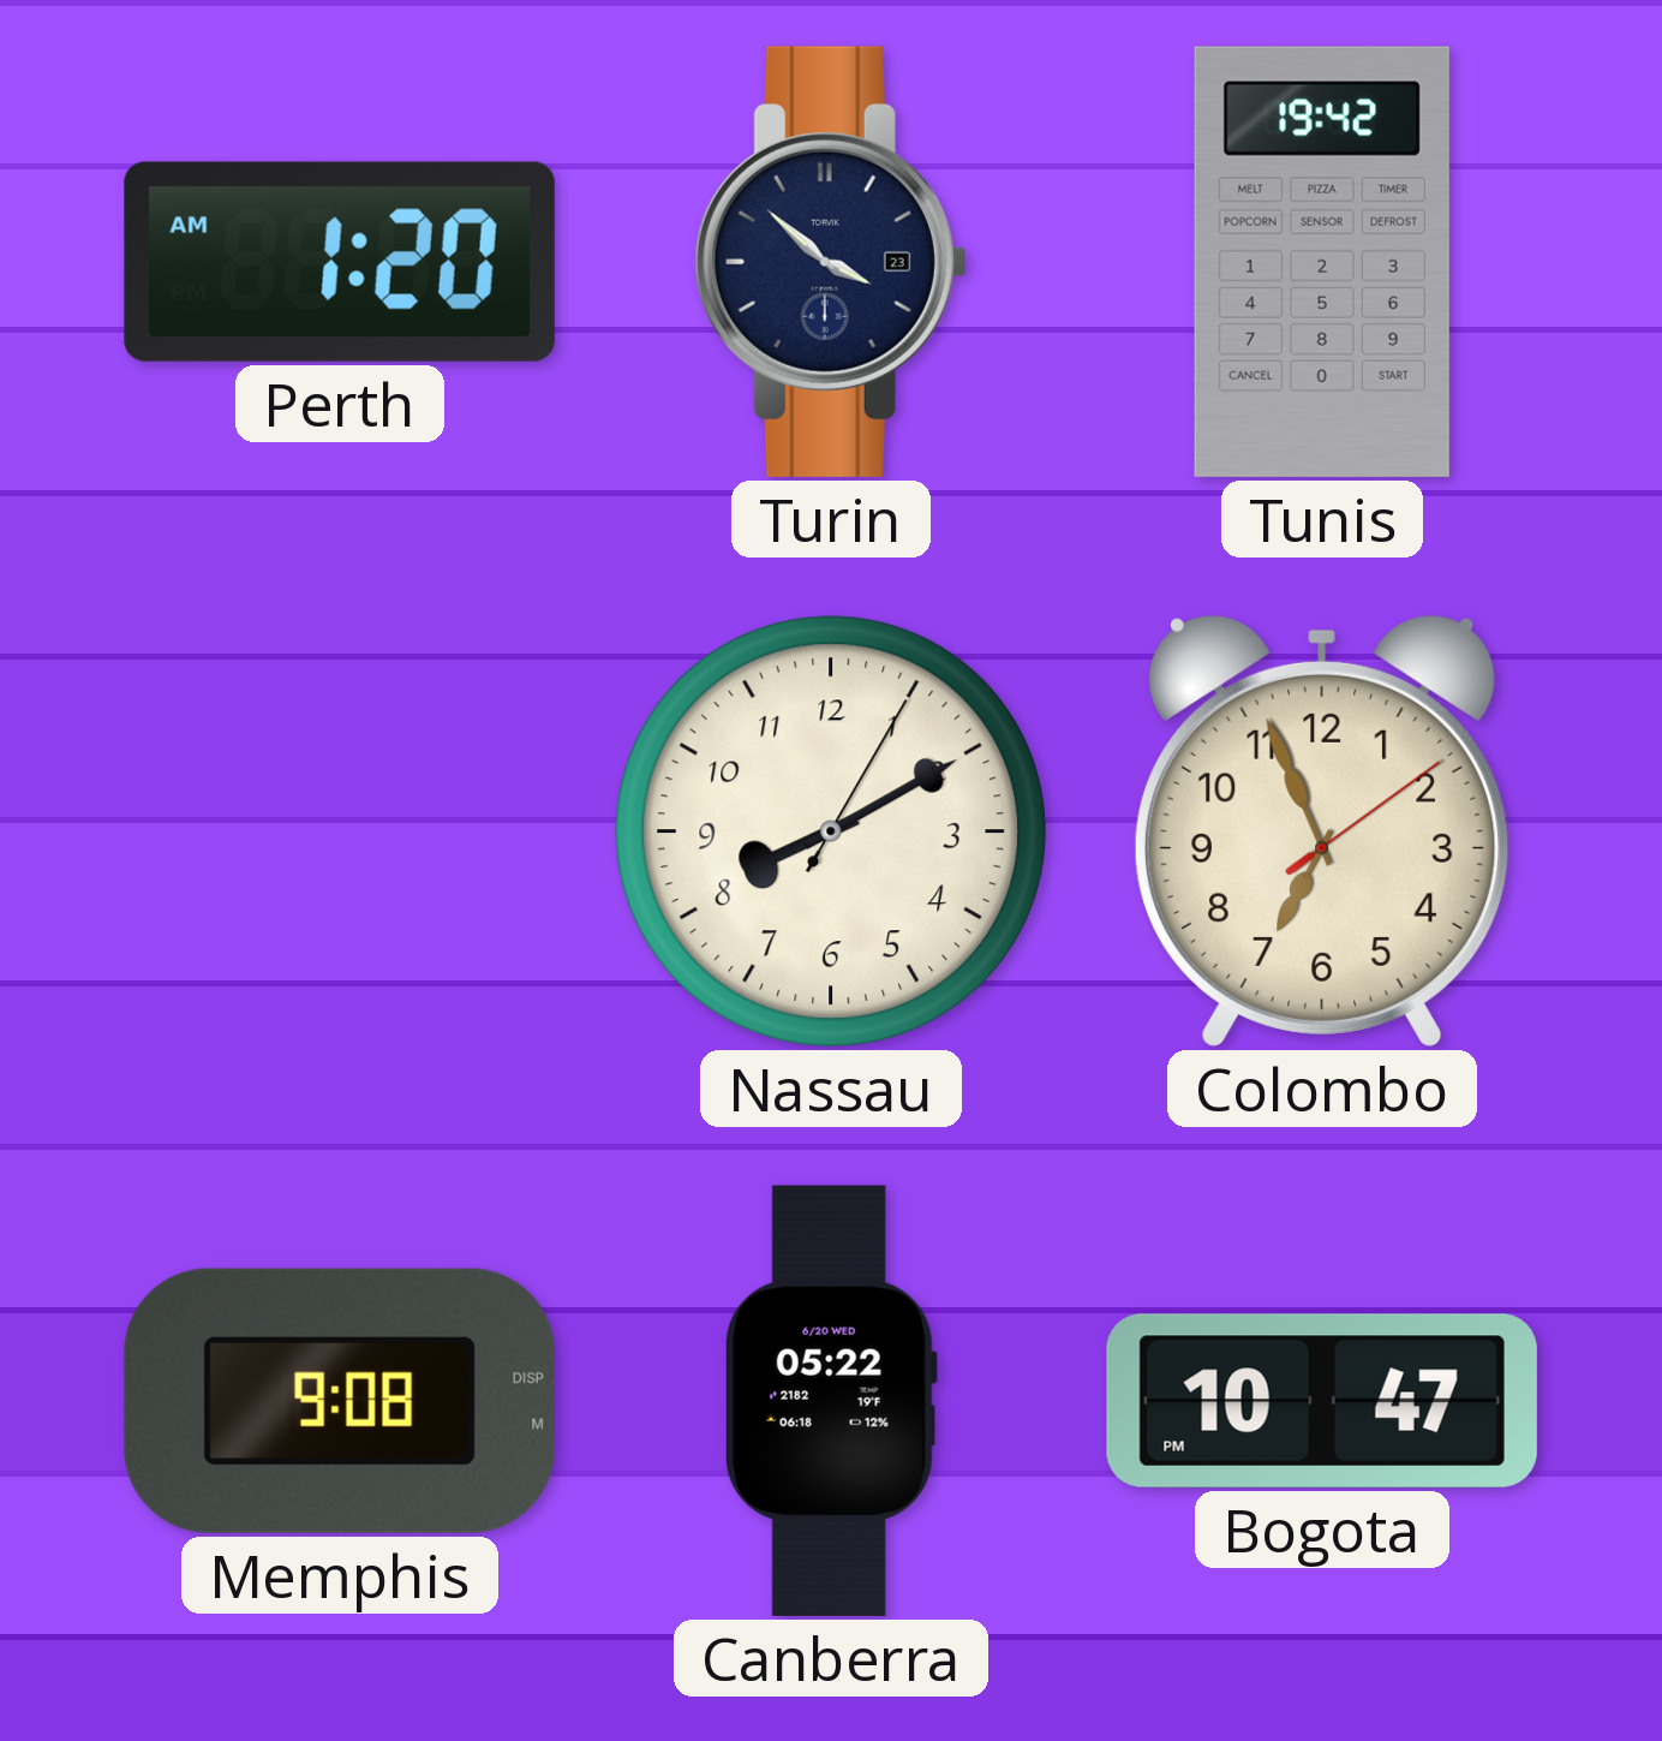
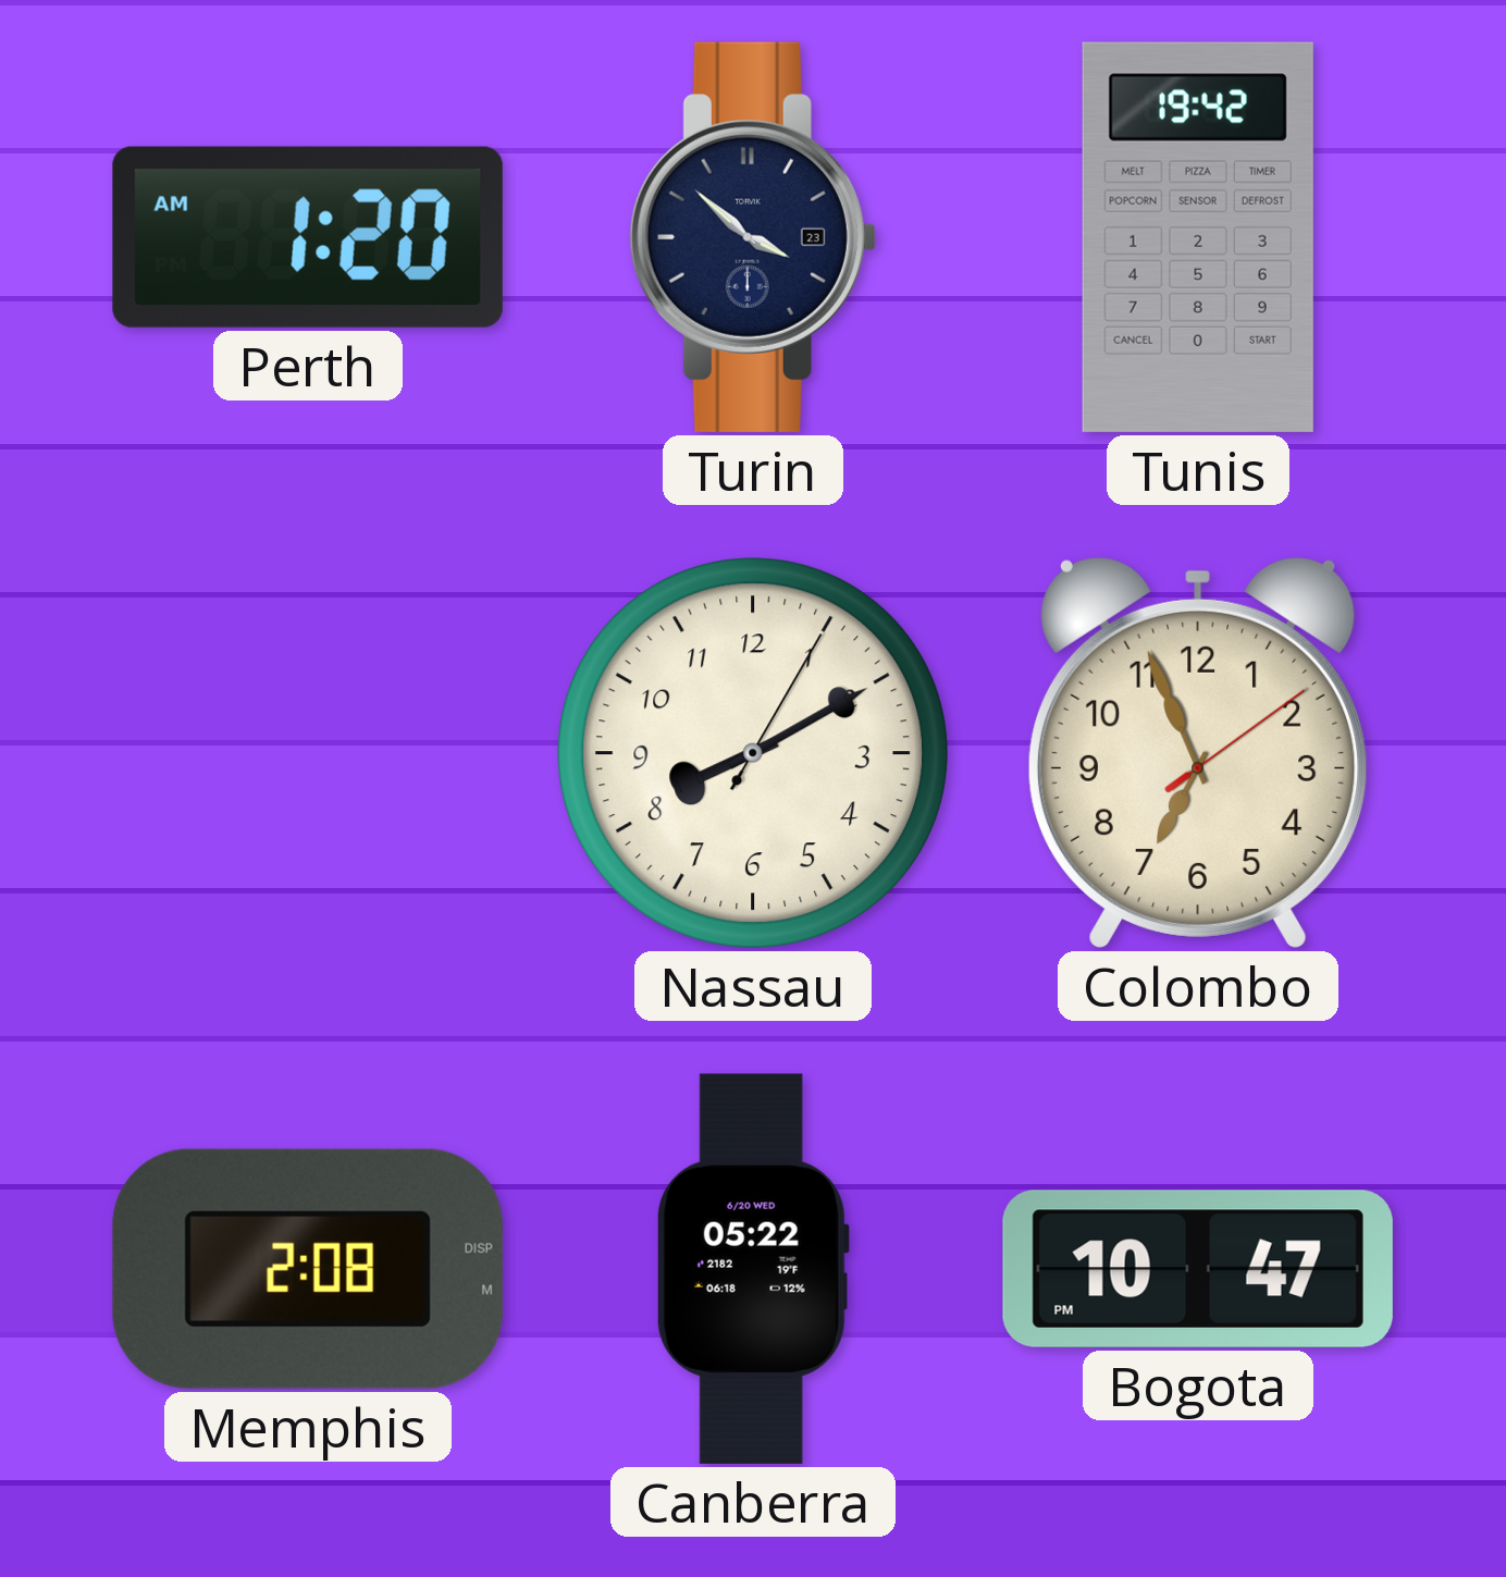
Memphis: 9:08 -> 2:08
